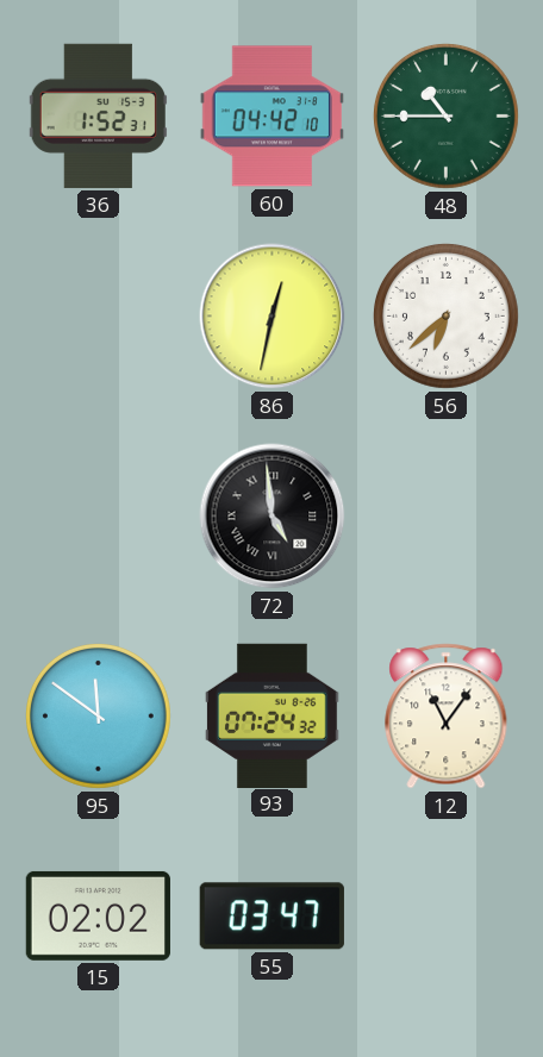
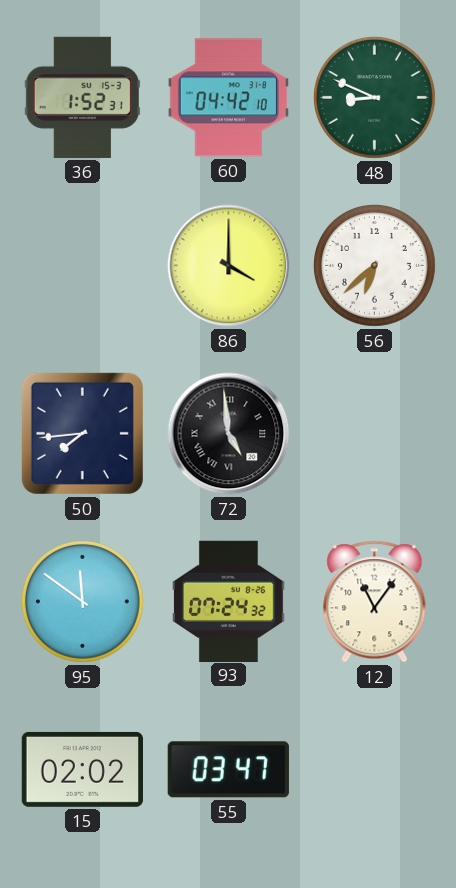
48: 10:45 -> 8:49
86: 12:32 -> 4:00
50: none -> 7:44
